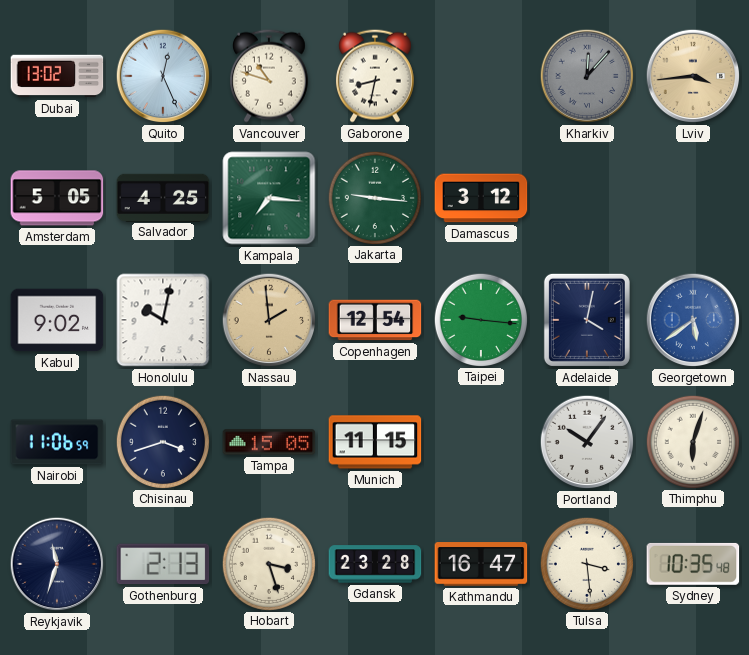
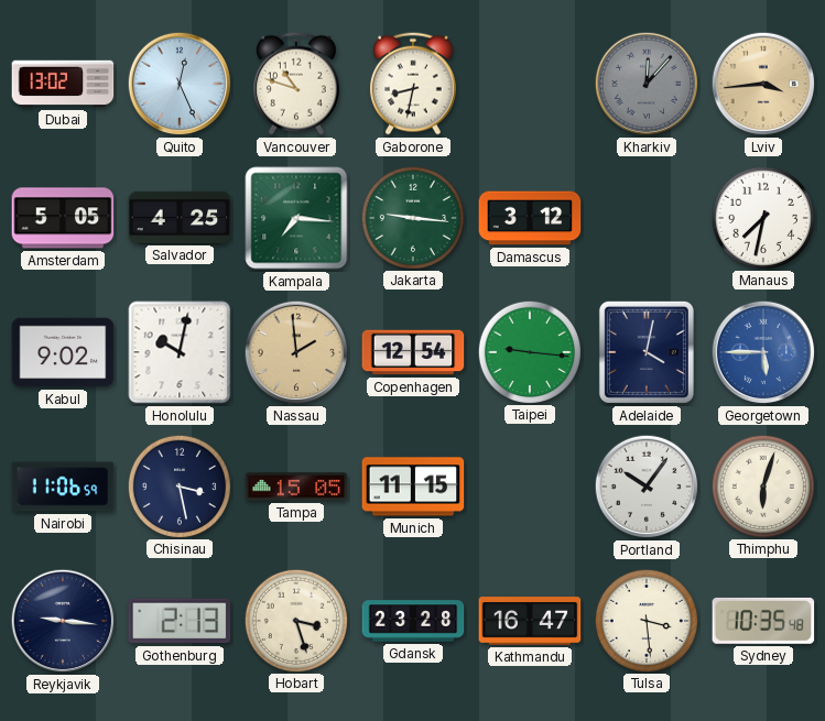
Manaus: none -> 7:32
Georgetown: 5:39 -> 5:45
Chisinau: 3:42 -> 3:28
Reykjavik: 11:33 -> 9:16
